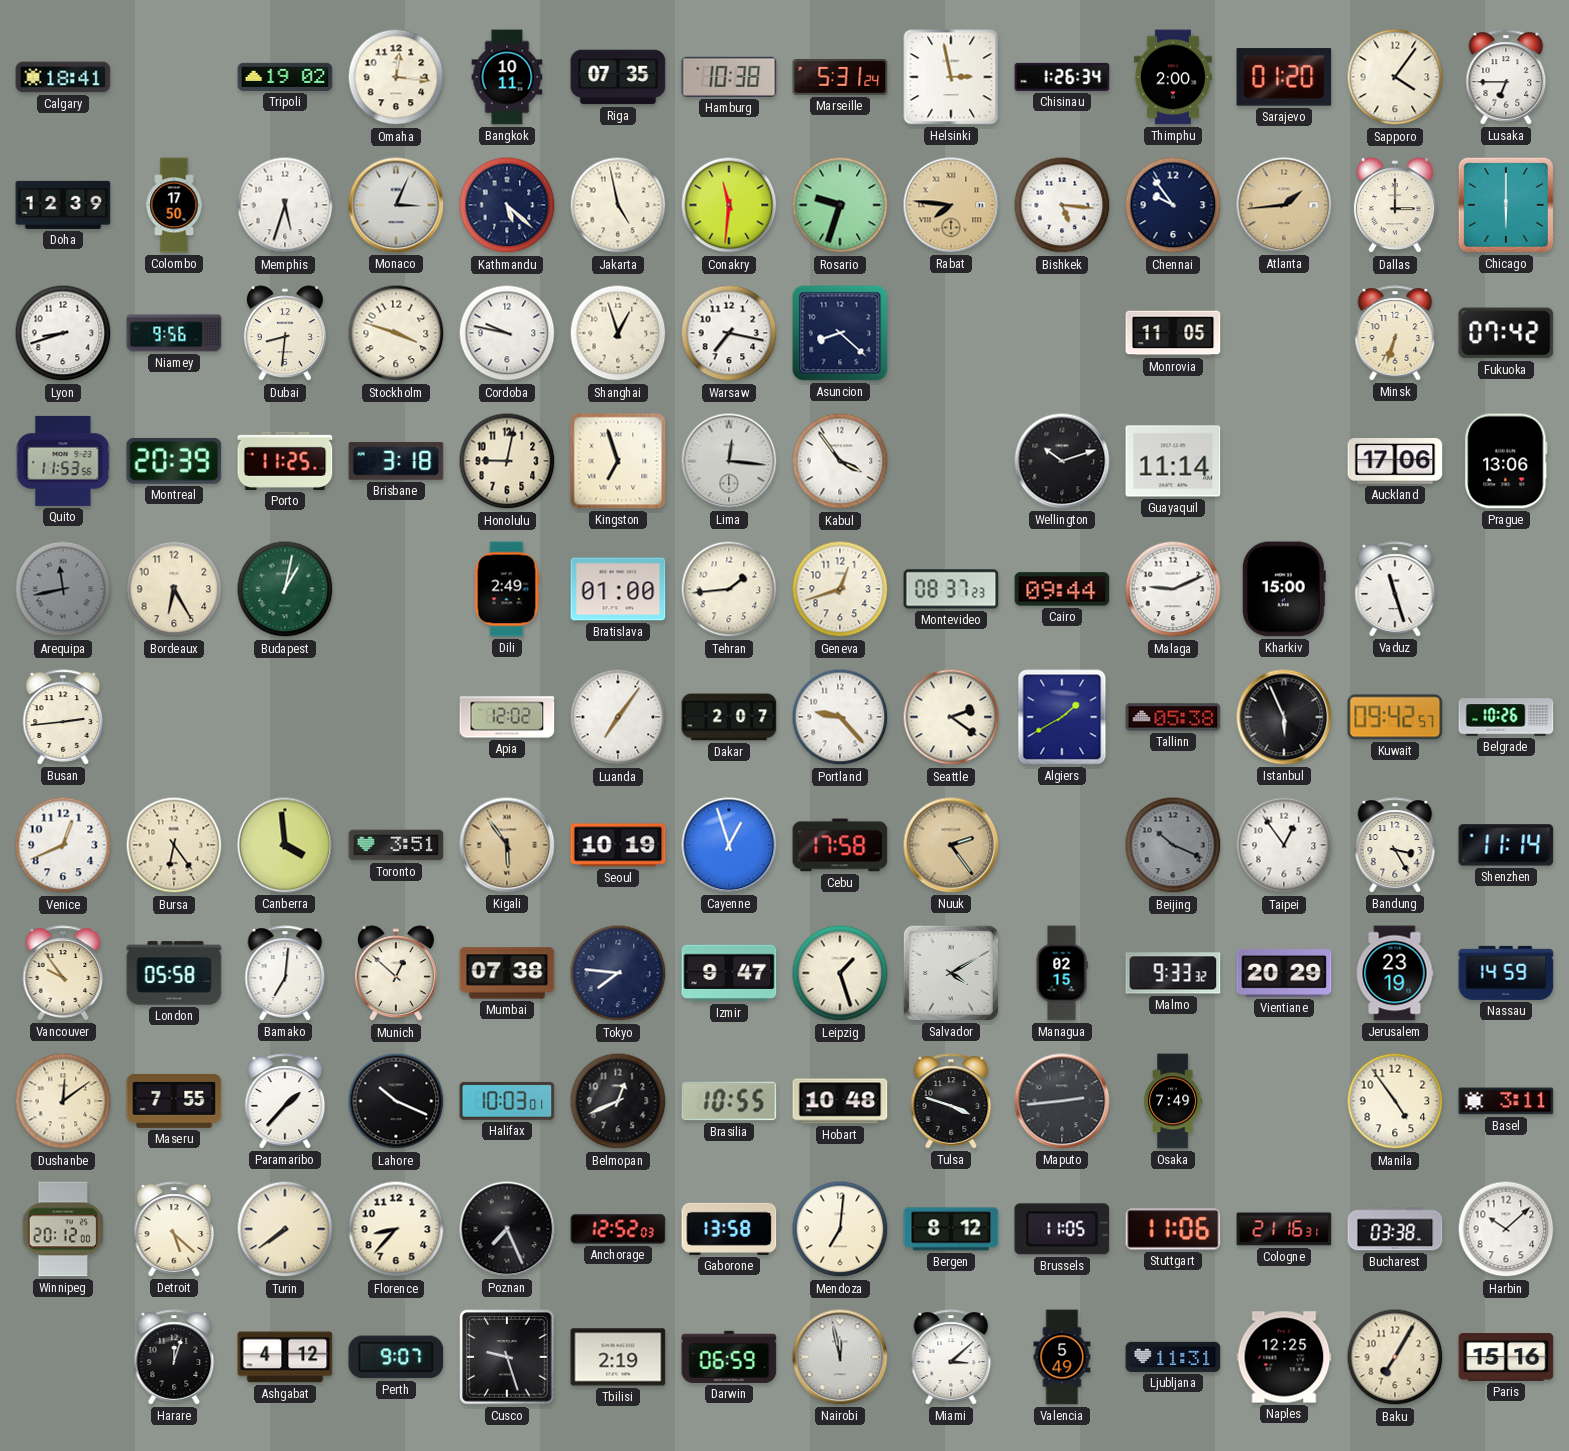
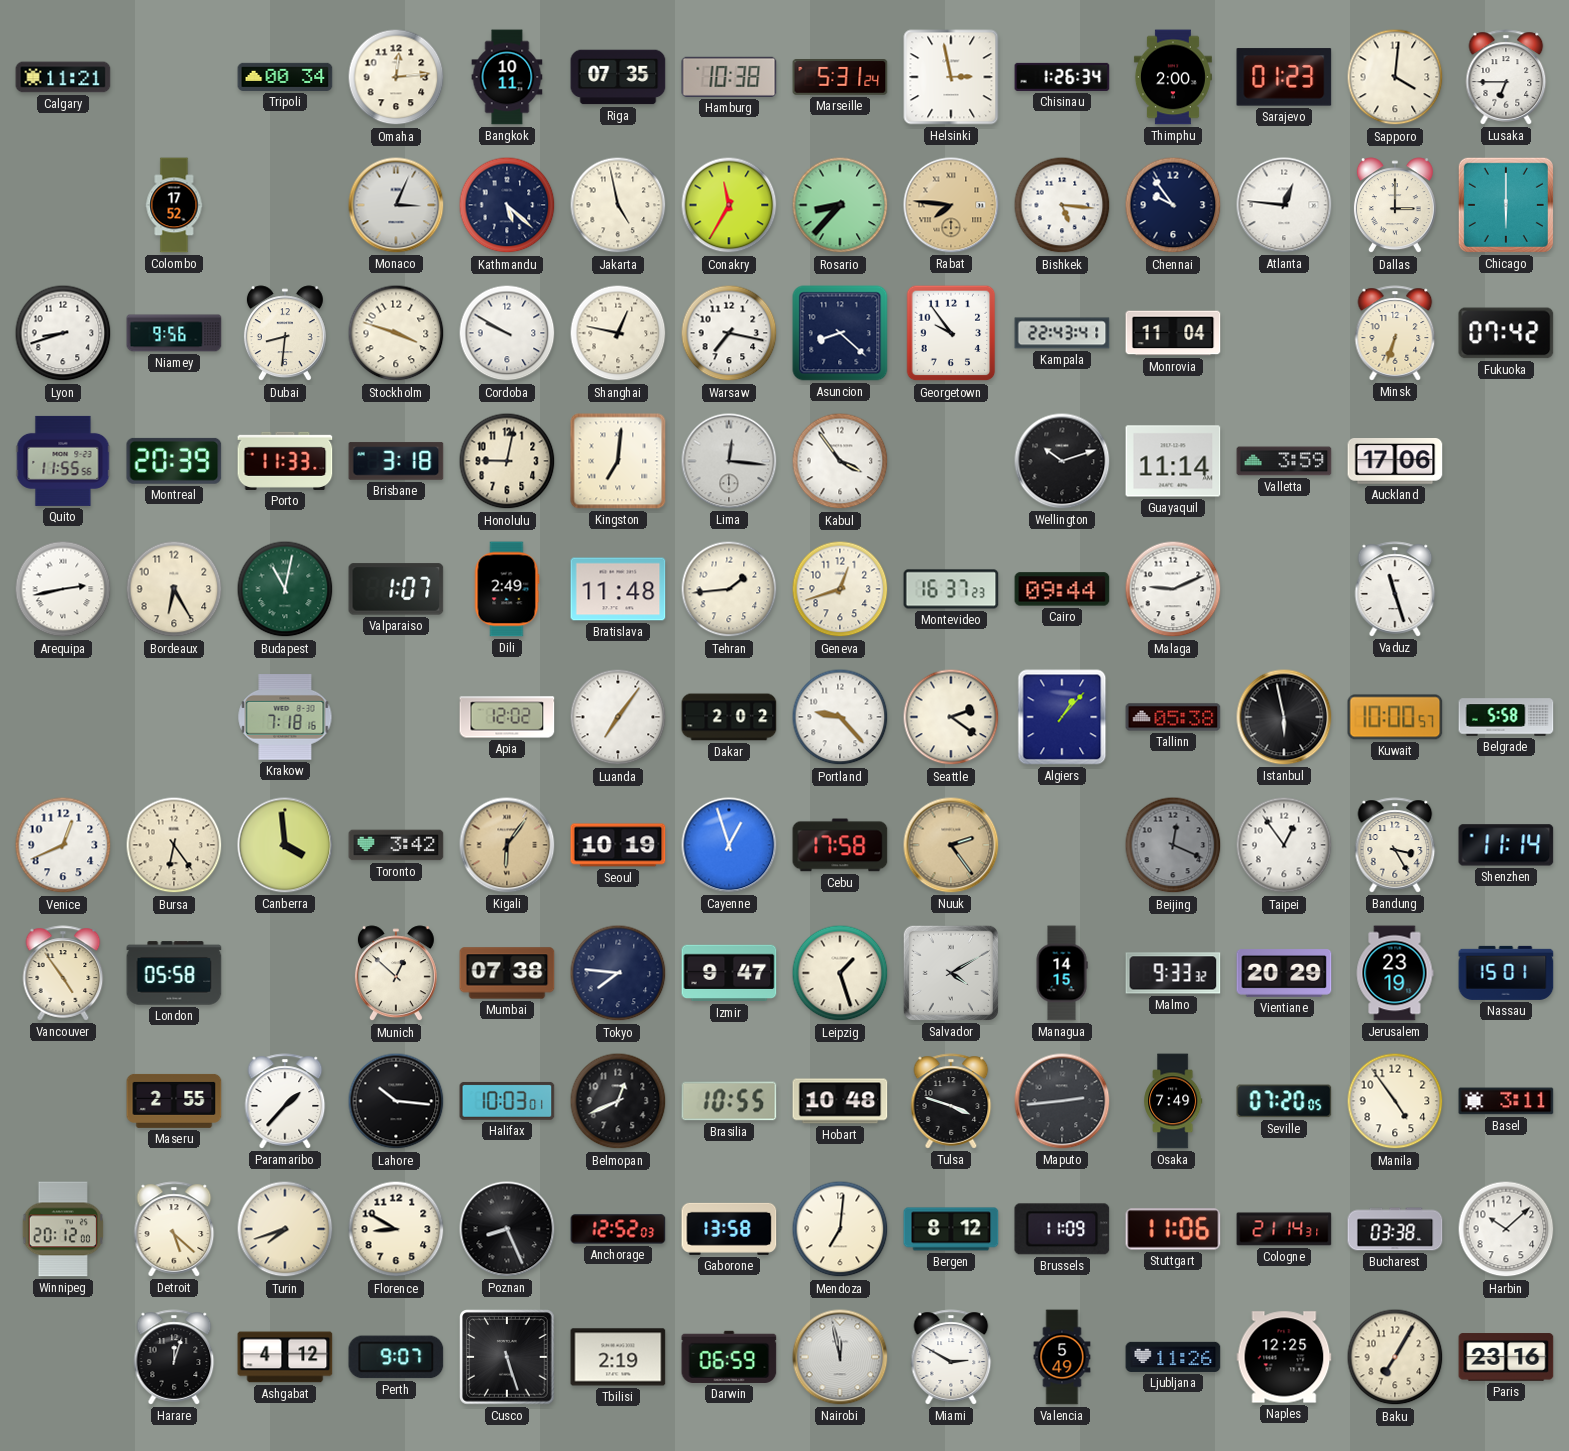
Calgary: 18:41 -> 11:21
Tripoli: 19:02 -> 00:34
Omaha: 12:16 -> 12:14
Sarajevo: 01:20 -> 01:23
Sapporo: 4:06 -> 4:01
Doha: 12:39 -> none
Colombo: 17:50 -> 17:52
Memphis: 5:33 -> none
Conakry: 11:31 -> 11:35
Rosario: 9:33 -> 8:37
Atlanta: 1:44 -> 12:46
Atlanta dial: champagne -> white
Cordoba: 9:47 -> 9:50
Shanghai: 12:57 -> 12:47
Georgetown: none -> 9:54
Kampala: none -> 22:43
Monrovia: 11:05 -> 11:04
Quito: 11:53 -> 11:55
Porto: 11:25 -> 11:33
Kingston: 6:57 -> 7:01
Valletta: none -> 3:59
Prague: 13:06 -> none
Arequipa: 11:43 -> 2:43
Arequipa dial: grey -> white
Budapest: 1:02 -> 11:02
Valparaiso: none -> 1:07
Bratislava: 01:00 -> 11:48
Montevideo: 08:37 -> 16:37
Kharkiv: 15:00 -> none
Busan: 2:44 -> none
Krakow: none -> 7:18
Dakar: 2:07 -> 2:02
Algiers: 1:40 -> 1:07
Istanbul: 5:56 -> 5:58
Kuwait: 09:42 -> 10:00
Belgrade: 10:26 -> 5:58
Toronto: 3:51 -> 3:42
Kigali: 5:54 -> 6:06
Beijing: 10:19 -> 12:19
Vancouver: 9:54 -> 4:54
Bamako: 7:01 -> none
Managua: 02:15 -> 14:15
Nassau: 14:59 -> 15:01
Dushanbe: 12:09 -> none
Maseru: 7:55 -> 2:55
Lahore: 10:19 -> 10:16
Seville: none -> 07:20
Turin: 7:39 -> 7:42
Florence: 8:37 -> 8:50
Poznan: 7:26 -> 8:26
Brussels: 11:05 -> 11:09
Cologne: 21:16 -> 21:14
Cusco: 9:27 -> 5:27
Miami: 3:08 -> 2:50
Ljubljana: 11:31 -> 11:26
Paris: 15:16 -> 23:16
